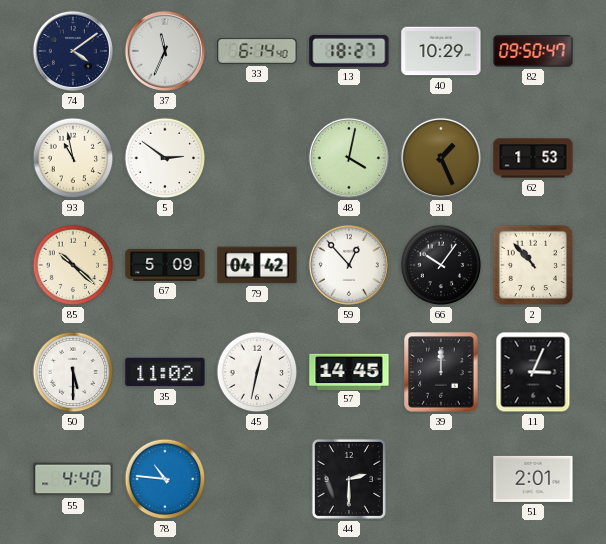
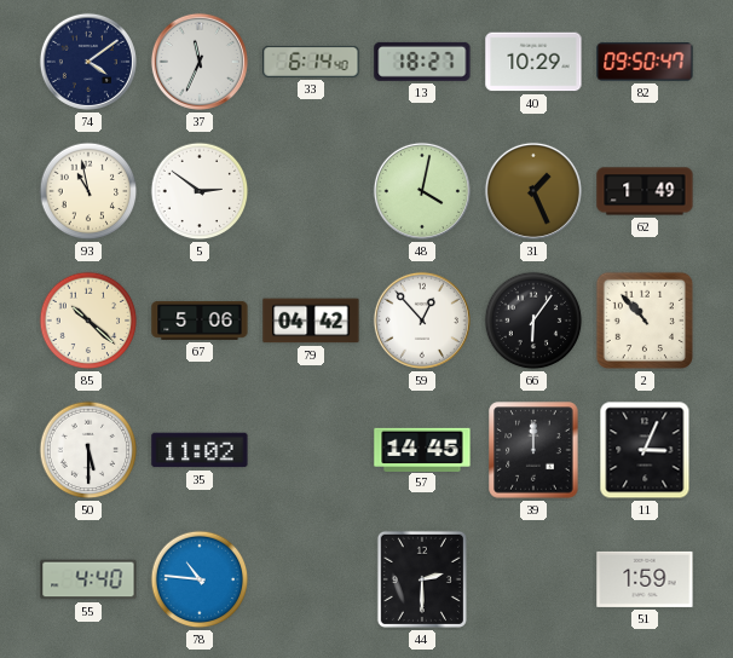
62: 1:53 -> 1:49
67: 5:09 -> 5:06
66: 10:06 -> 6:06
45: 12:32 -> none
51: 2:01 -> 1:59
